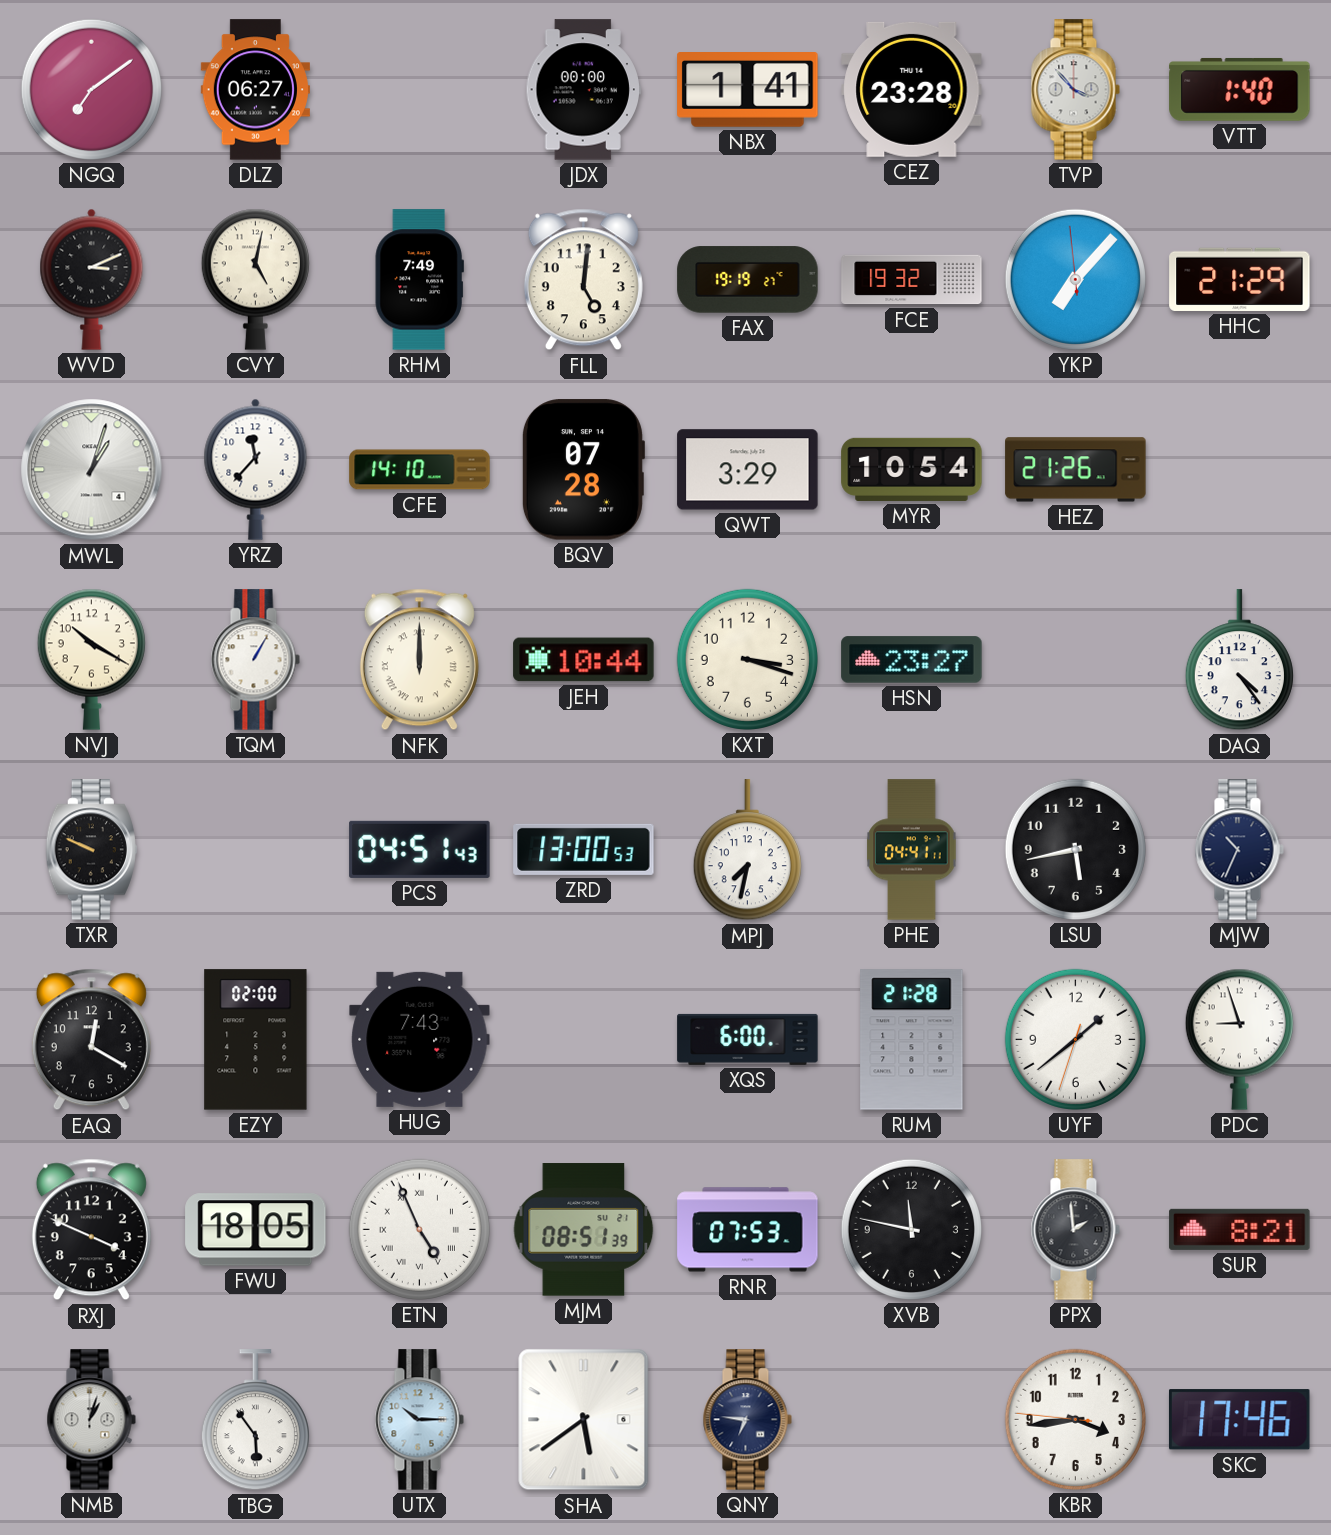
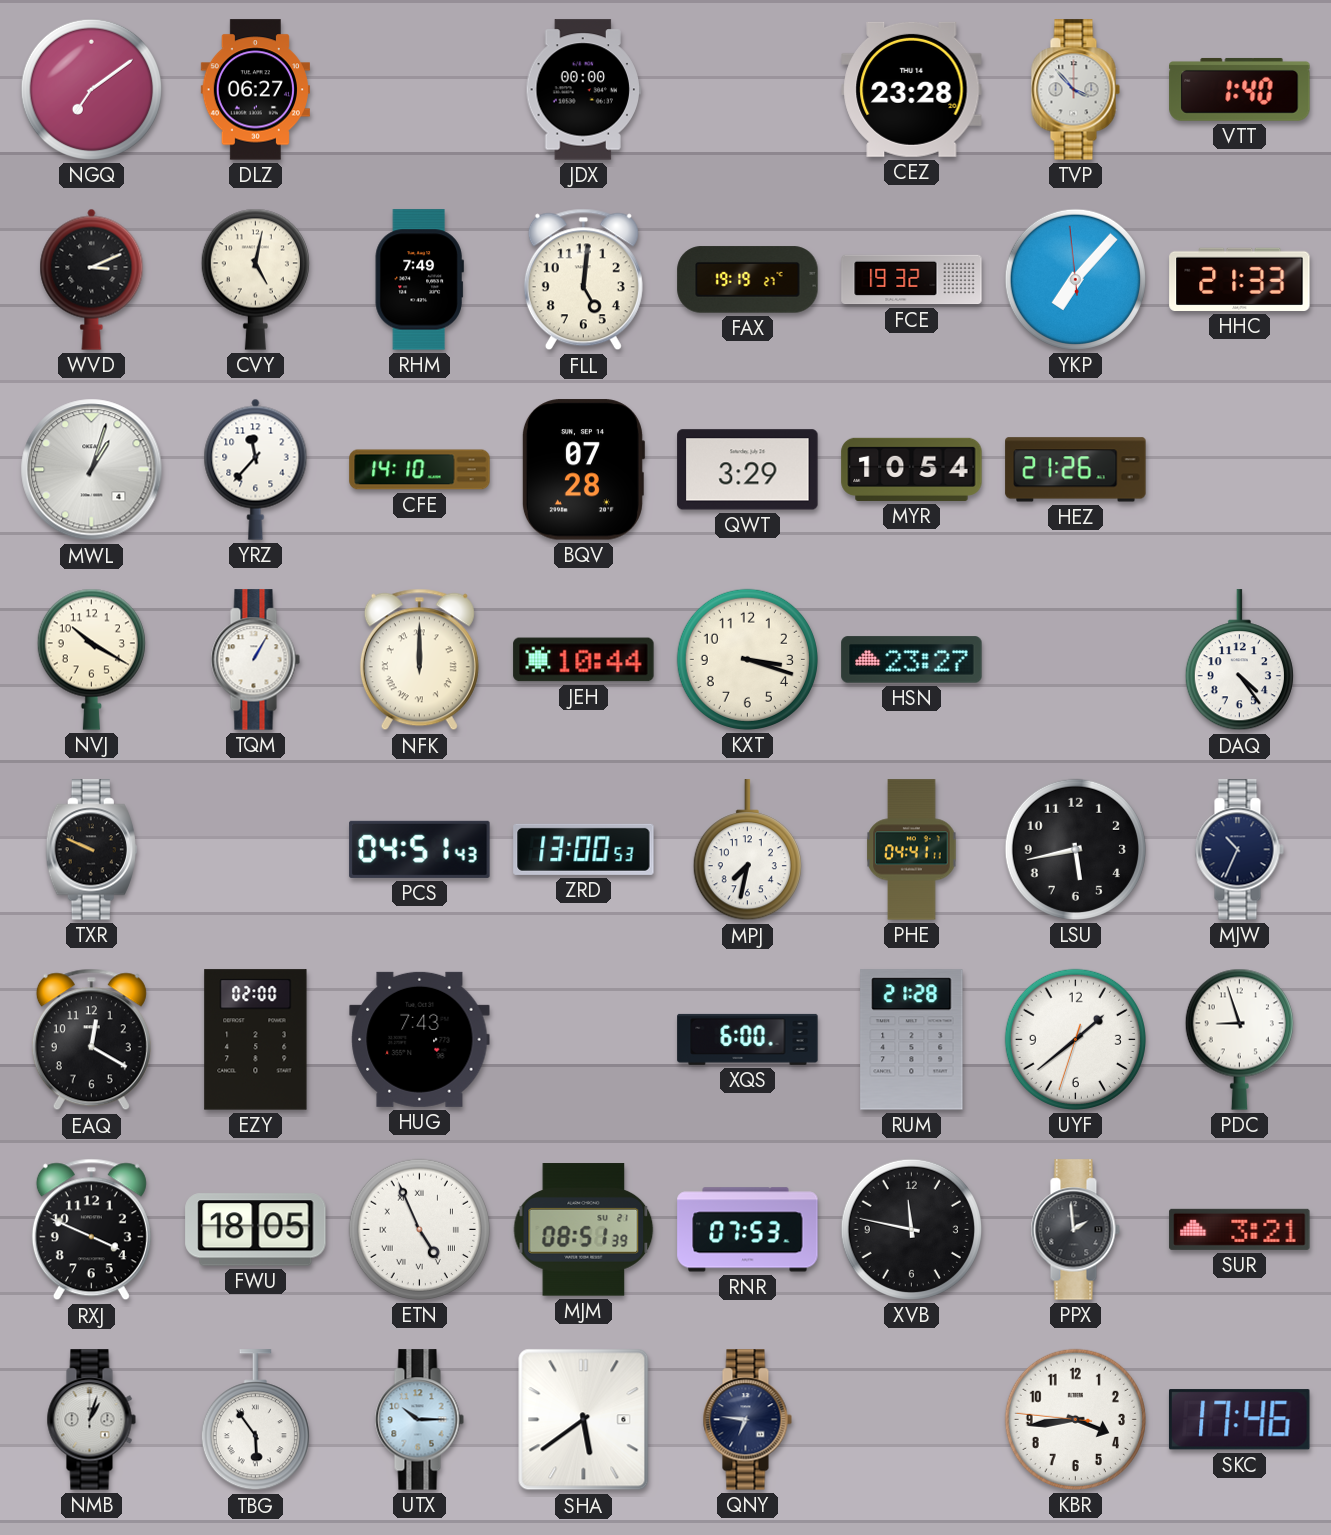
NBX: 1:41 -> none
HHC: 21:29 -> 21:33
SUR: 8:21 -> 3:21
